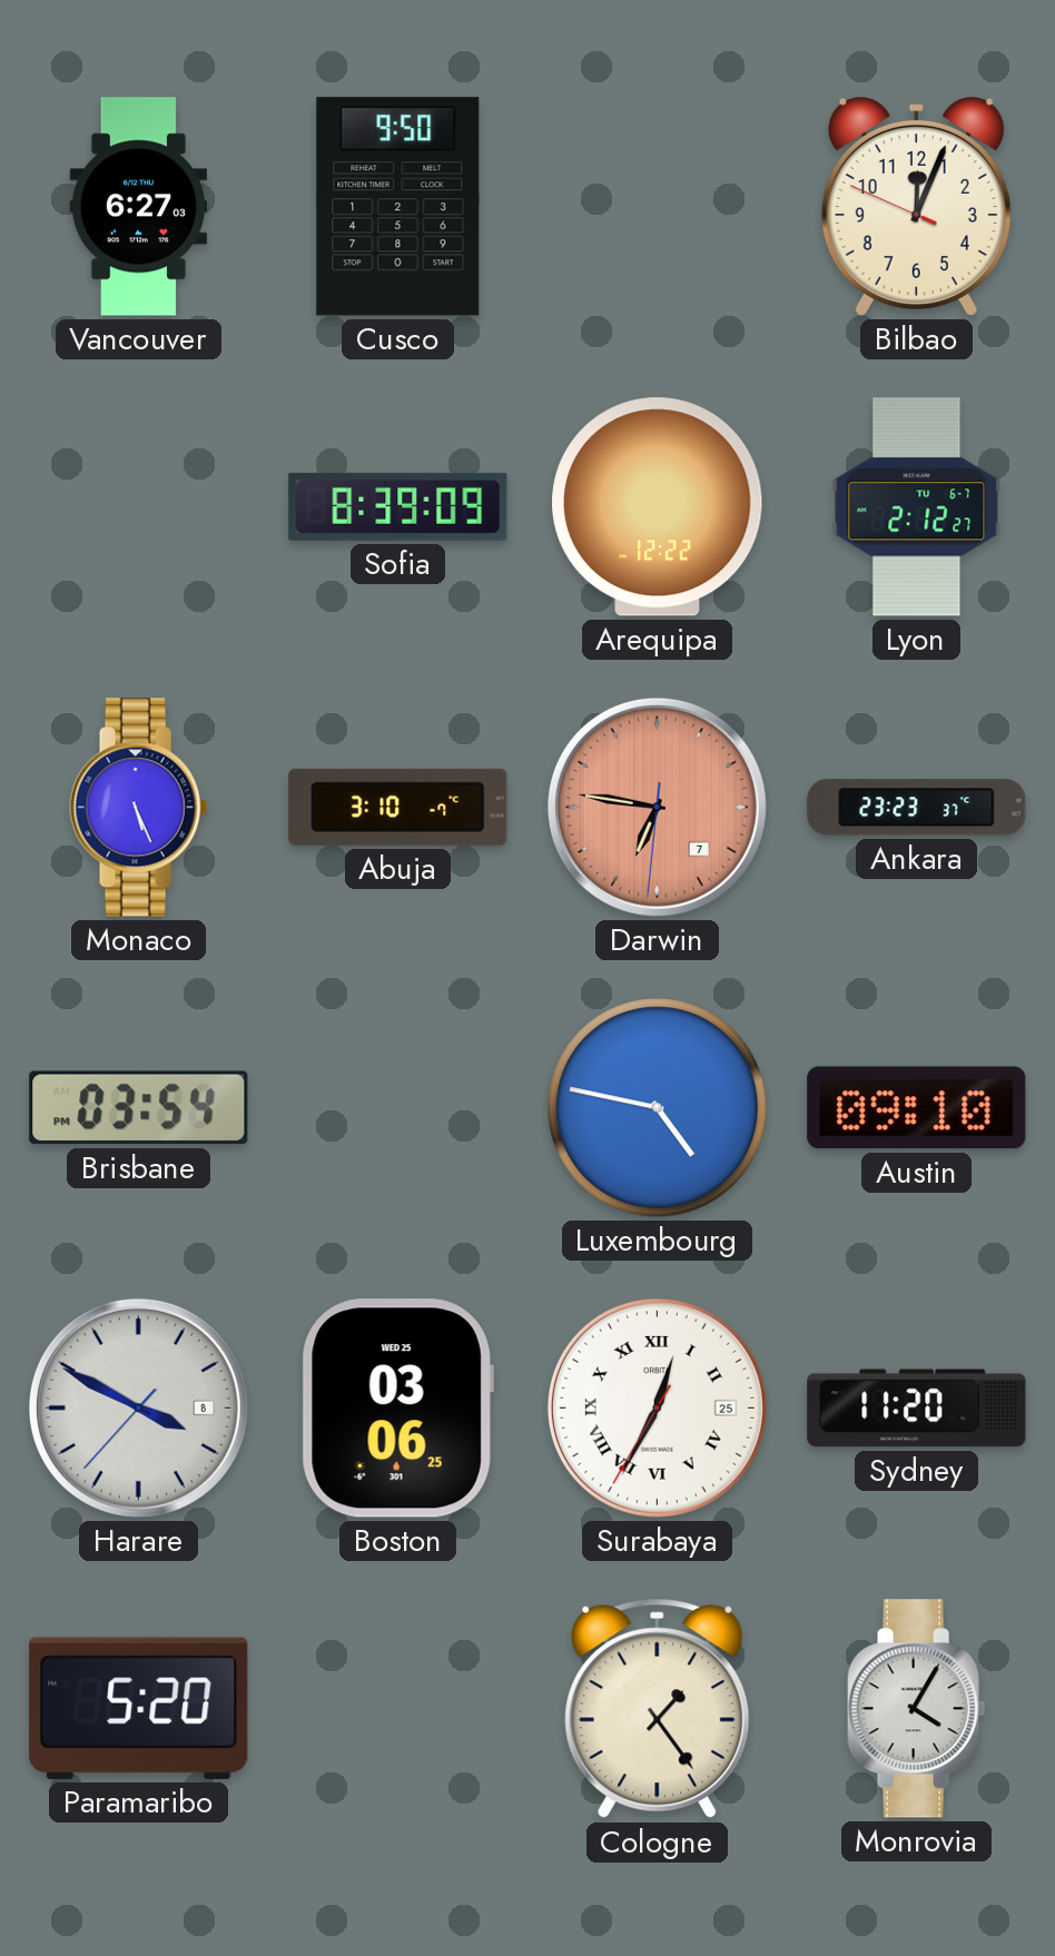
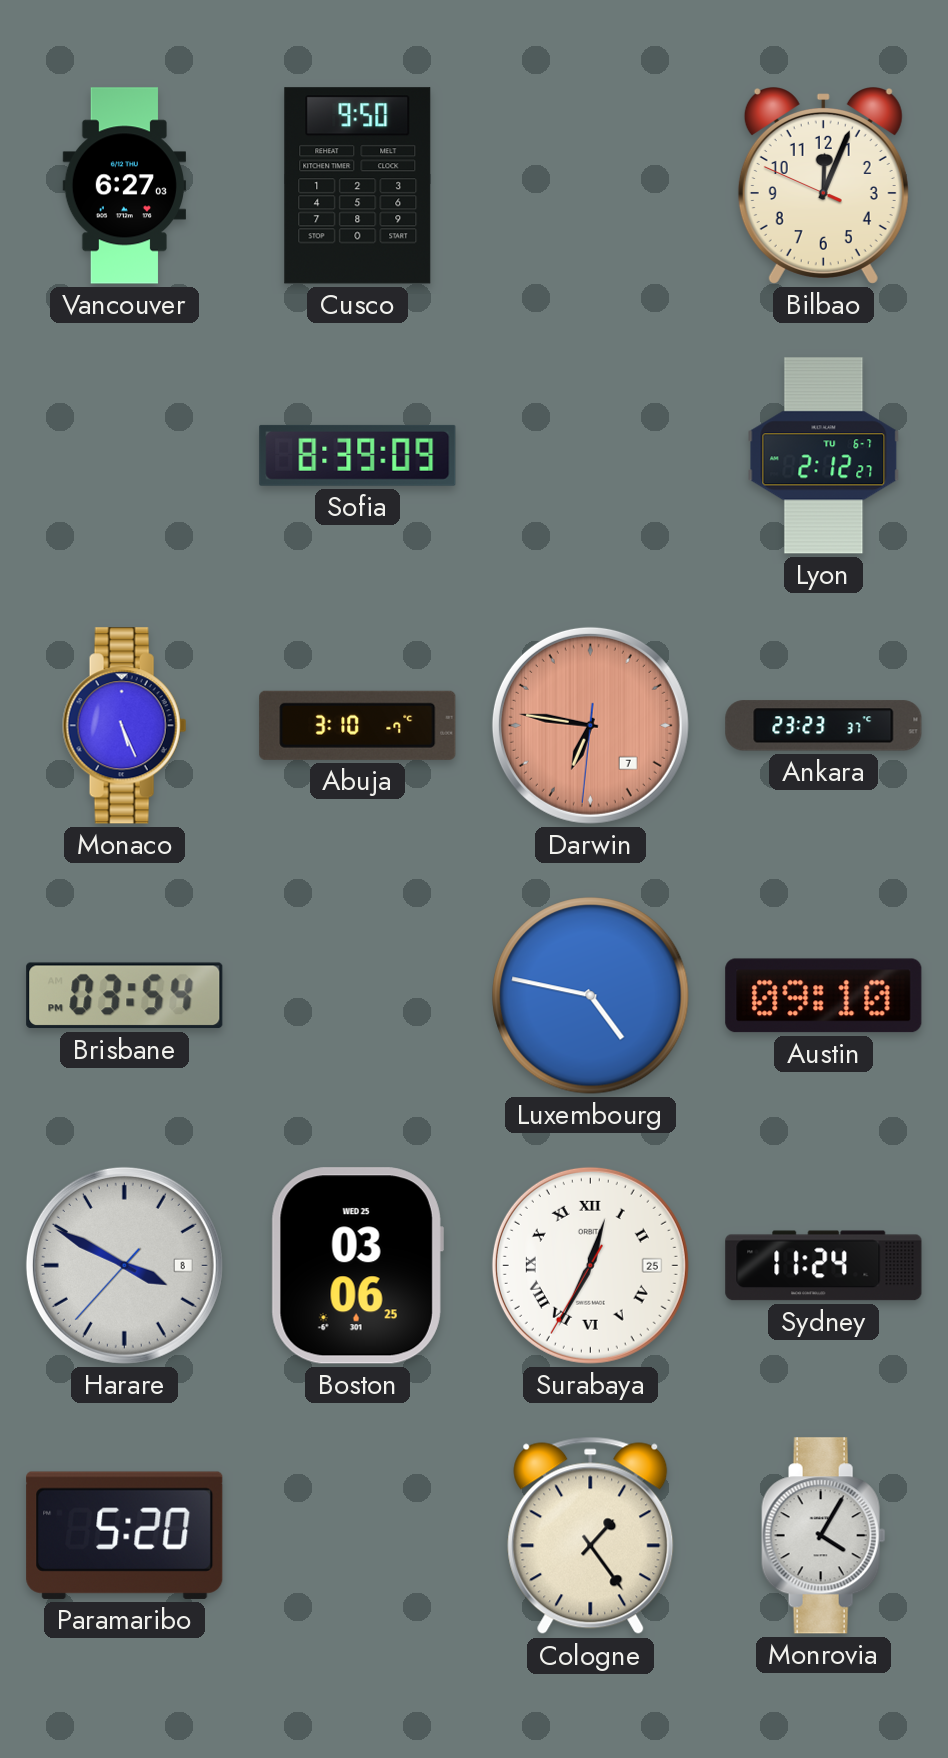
Arequipa: 12:22 -> none
Sydney: 11:20 -> 11:24
